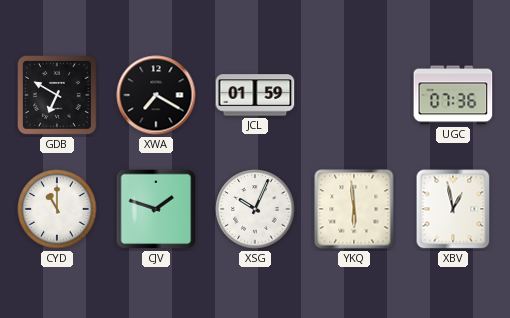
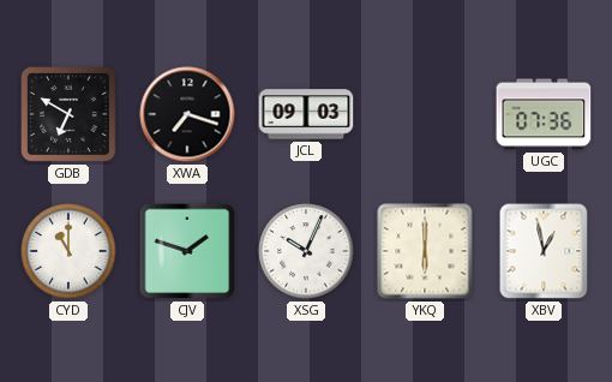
XWA: 7:20 -> 7:18
JCL: 01:59 -> 09:03
YKQ: 5:59 -> 6:00
